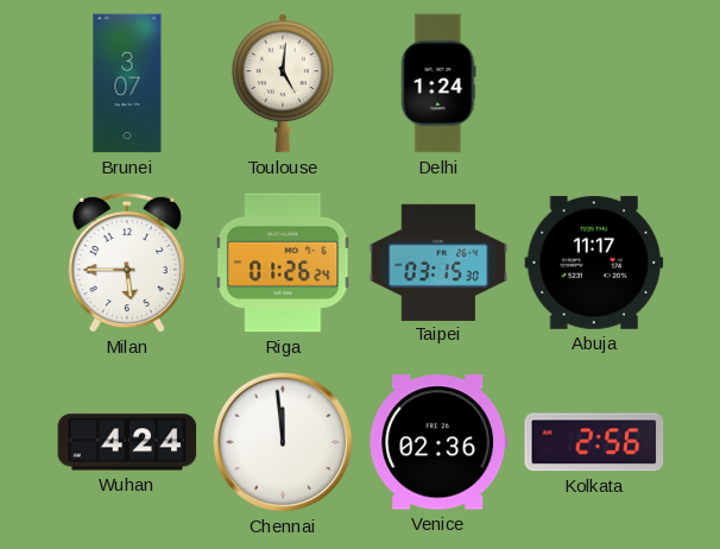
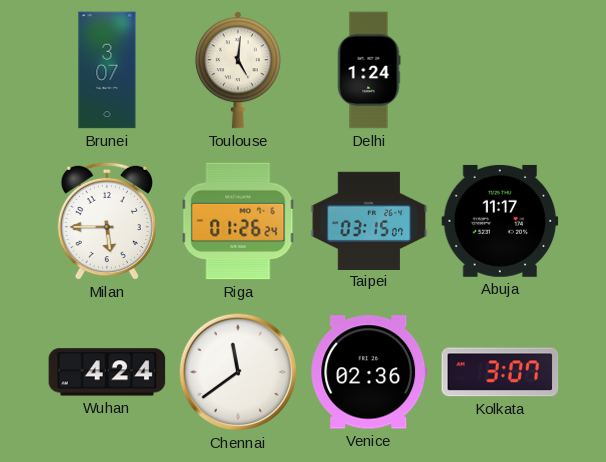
Taipei: 03:15:30 -> 03:15:07
Chennai: 11:59 -> 11:39
Kolkata: 2:56 -> 3:07
